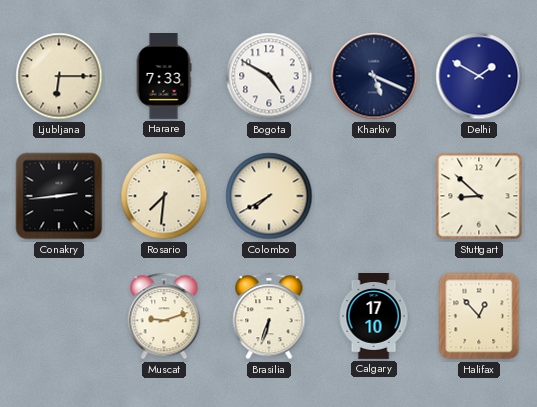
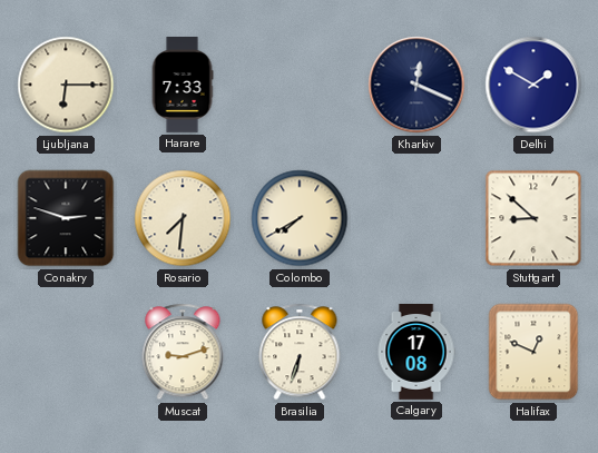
Bogota: 4:50 -> none
Kharkiv: 5:19 -> 12:19
Conakry: 2:44 -> 2:48
Calgary: 17:10 -> 17:08
Halifax: 12:53 -> 12:49
